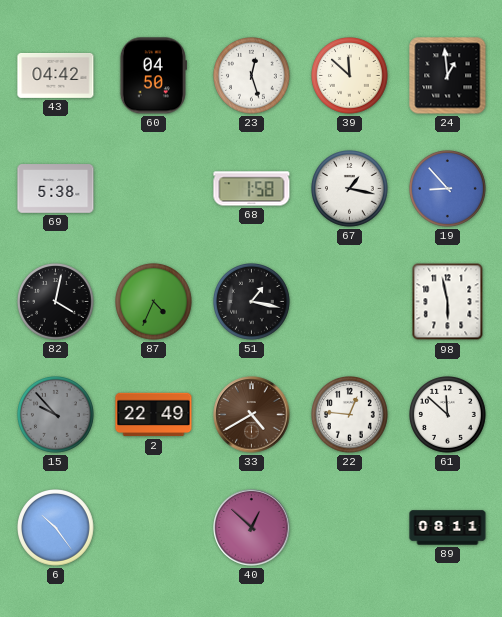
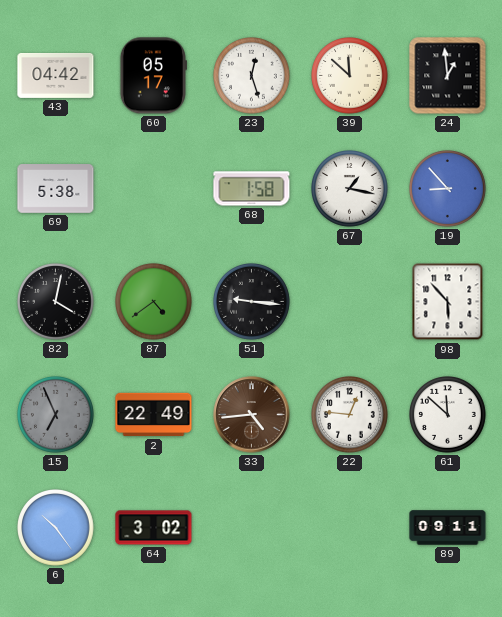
60: 04:50 -> 05:17
87: 4:34 -> 4:39
51: 1:17 -> 9:16
98: 5:58 -> 5:53
15: 9:53 -> 6:56
33: 4:40 -> 4:44
64: none -> 3:02
40: 12:52 -> none
89: 08:11 -> 09:11
